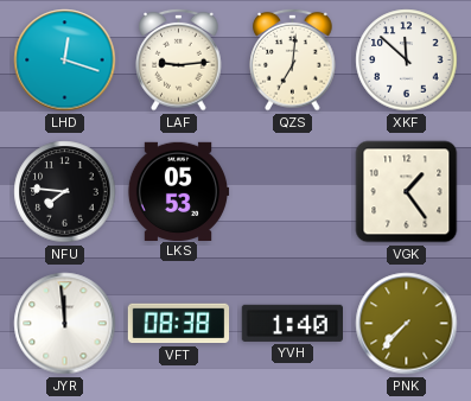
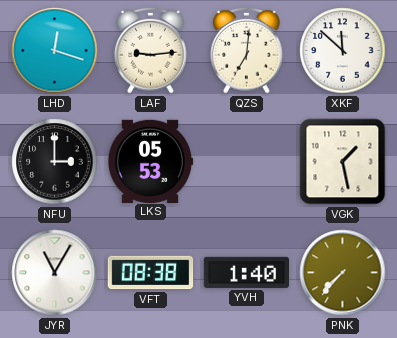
NFU: 7:46 -> 3:00
VGK: 1:24 -> 1:28
JYR: 11:59 -> 11:05
